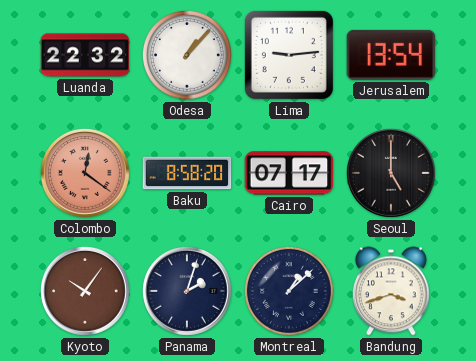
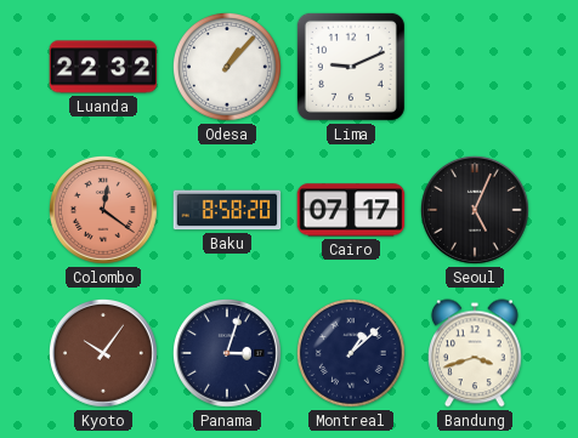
Lima: 9:14 -> 9:11
Jerusalem: 13:54 -> none
Seoul: 5:00 -> 5:04
Panama: 2:03 -> 3:03
